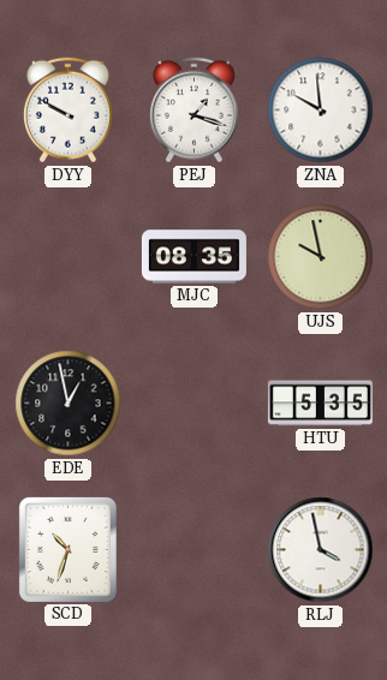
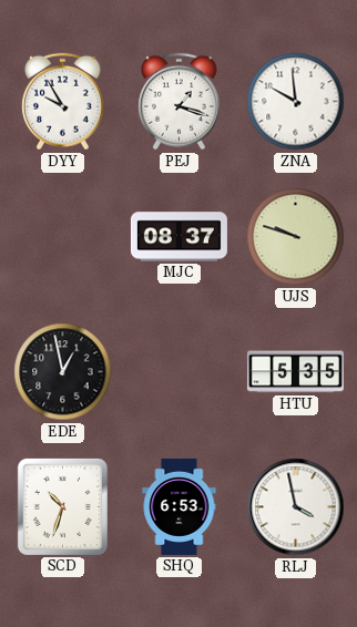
DYY: 9:50 -> 9:55
MJC: 08:35 -> 08:37
UJS: 9:58 -> 9:48
SHQ: none -> 6:53
